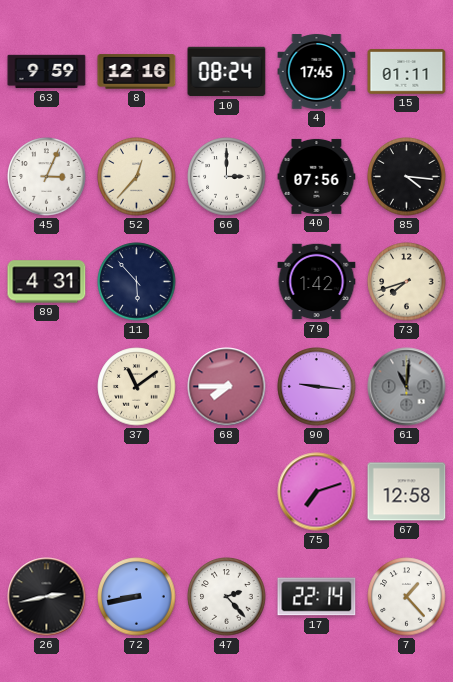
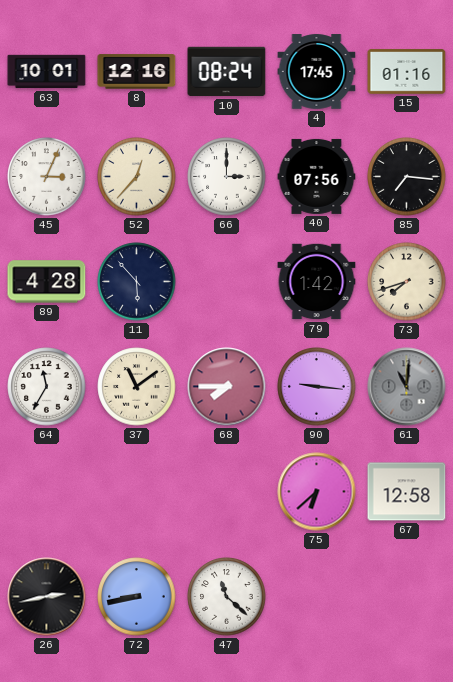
63: 9:59 -> 10:01
15: 01:11 -> 01:16
85: 4:16 -> 7:16
89: 4:31 -> 4:28
64: none -> 11:35
75: 7:12 -> 6:38
47: 2:23 -> 11:22
17: 22:14 -> none
7: 1:23 -> none
